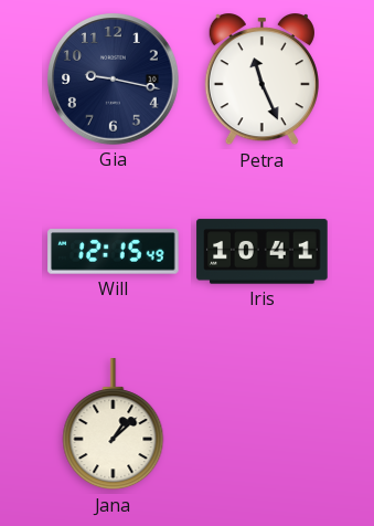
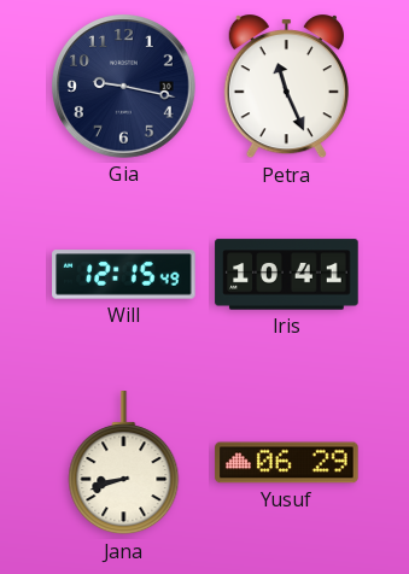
Jana: 1:08 -> 8:42
Yusuf: none -> 06:29
